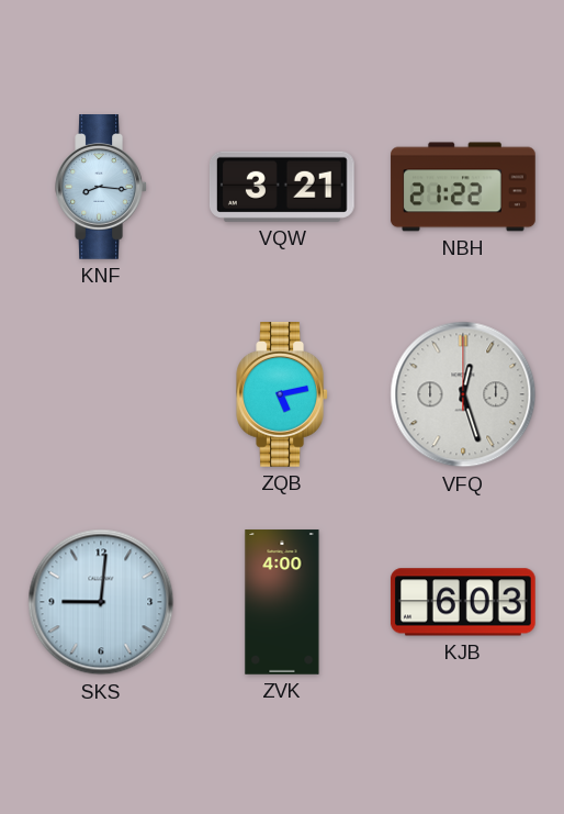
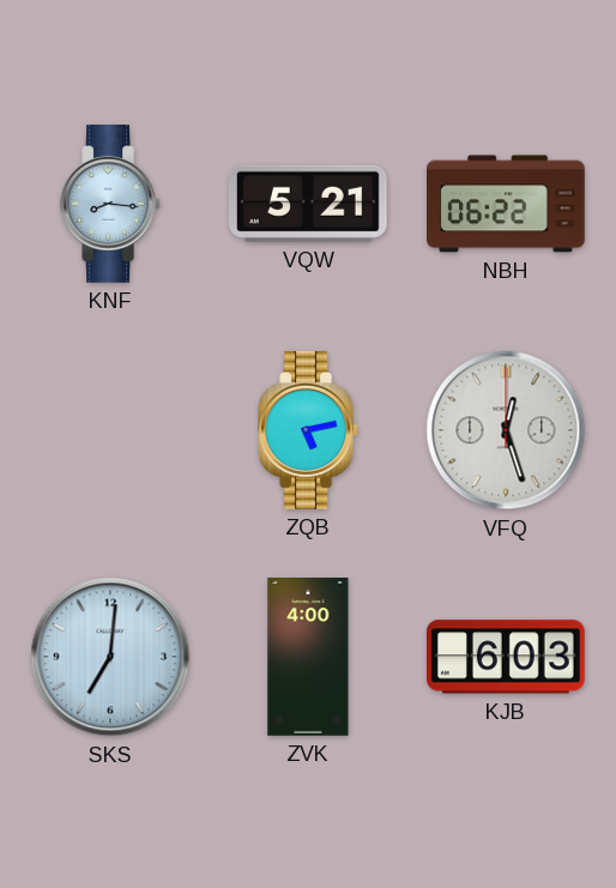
VQW: 3:21 -> 5:21
NBH: 21:22 -> 06:22
SKS: 9:01 -> 7:01
